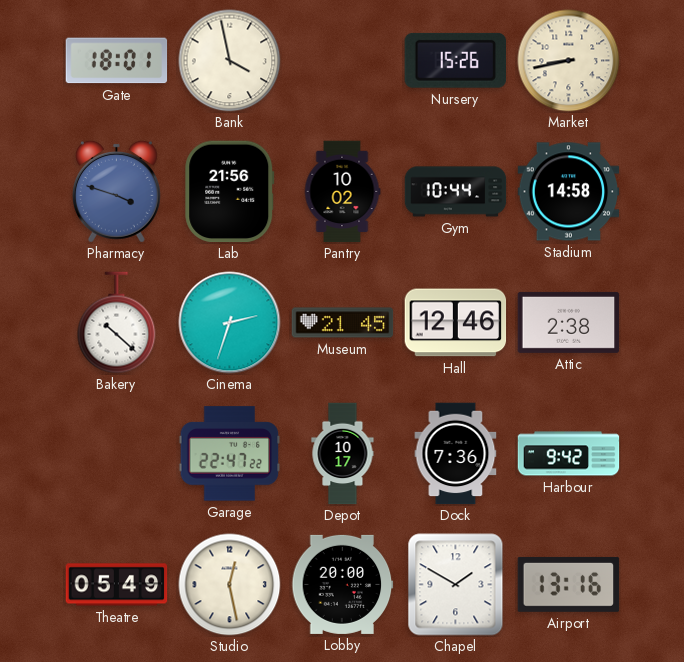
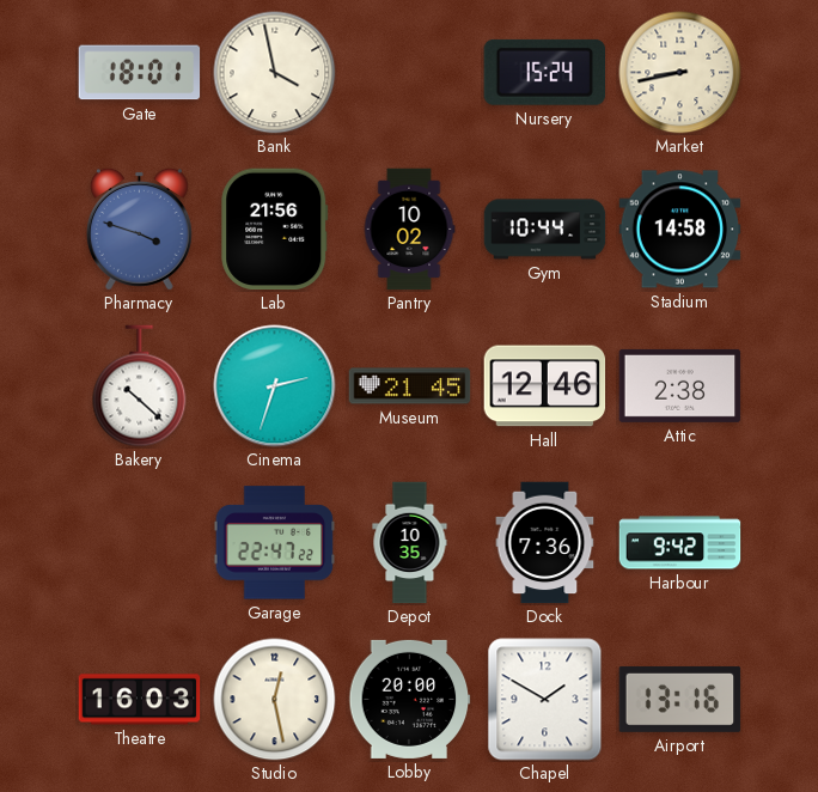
Nursery: 15:26 -> 15:24
Depot: 10:17 -> 10:35
Theatre: 05:49 -> 16:03
